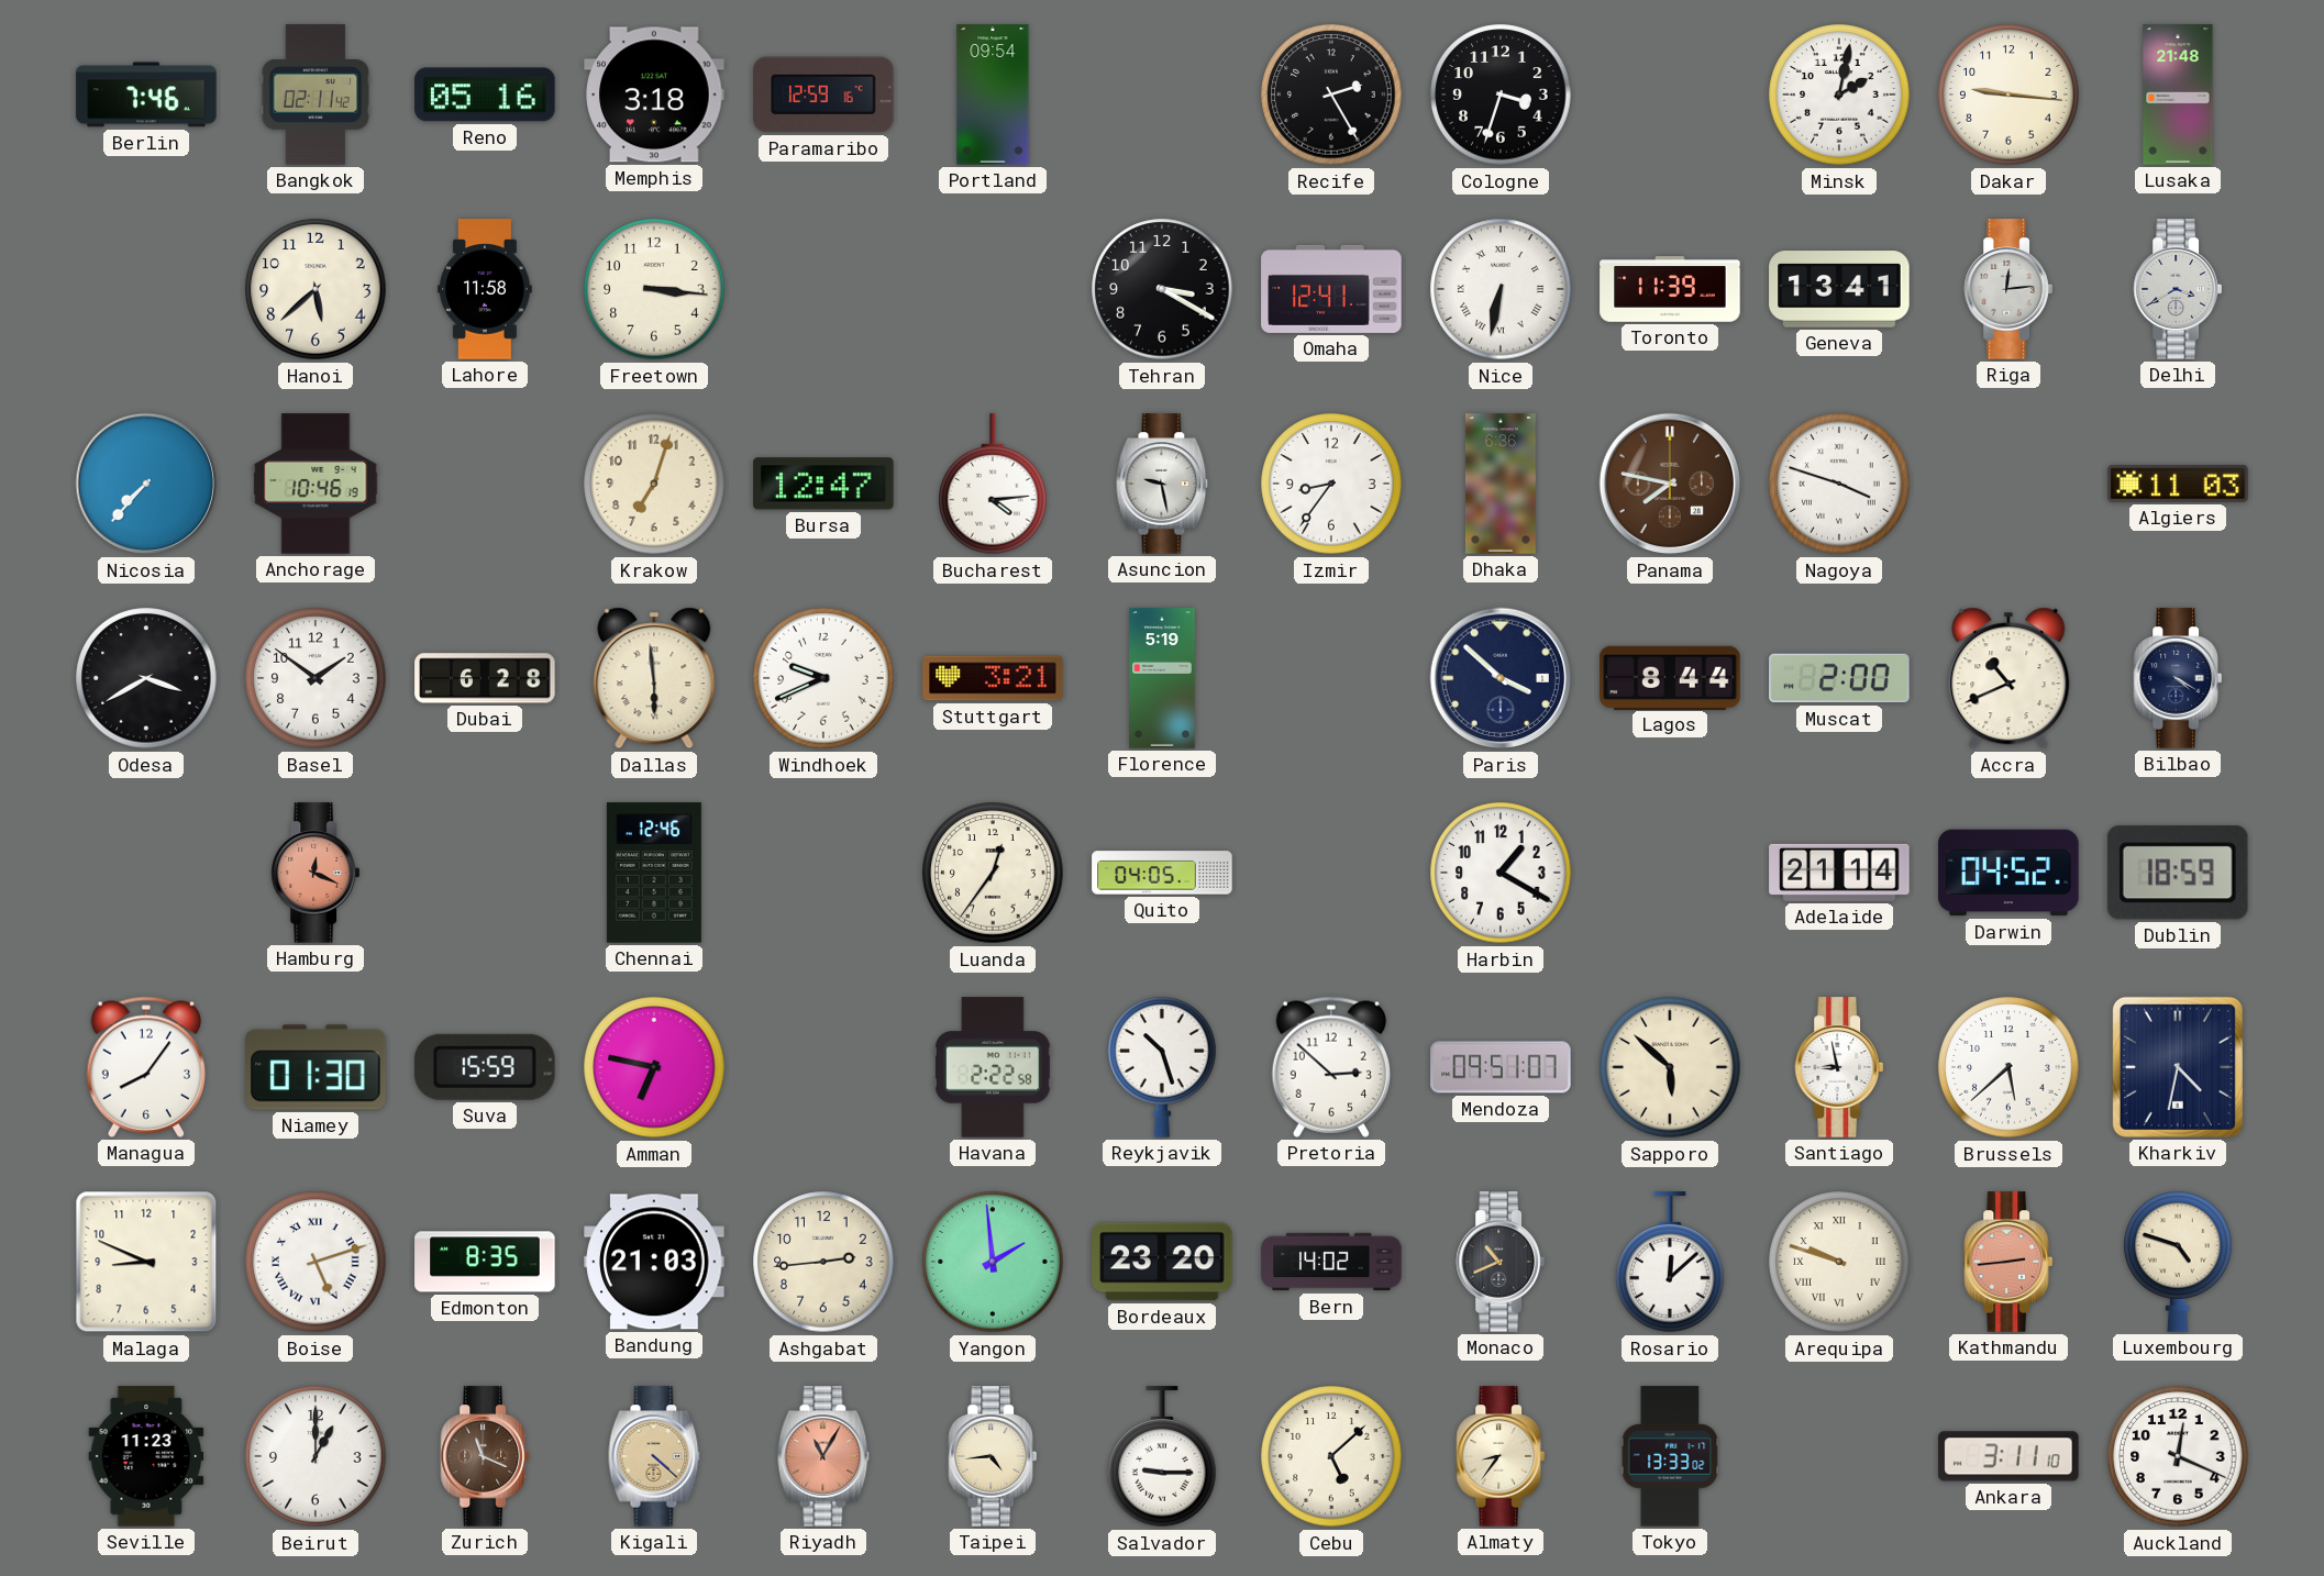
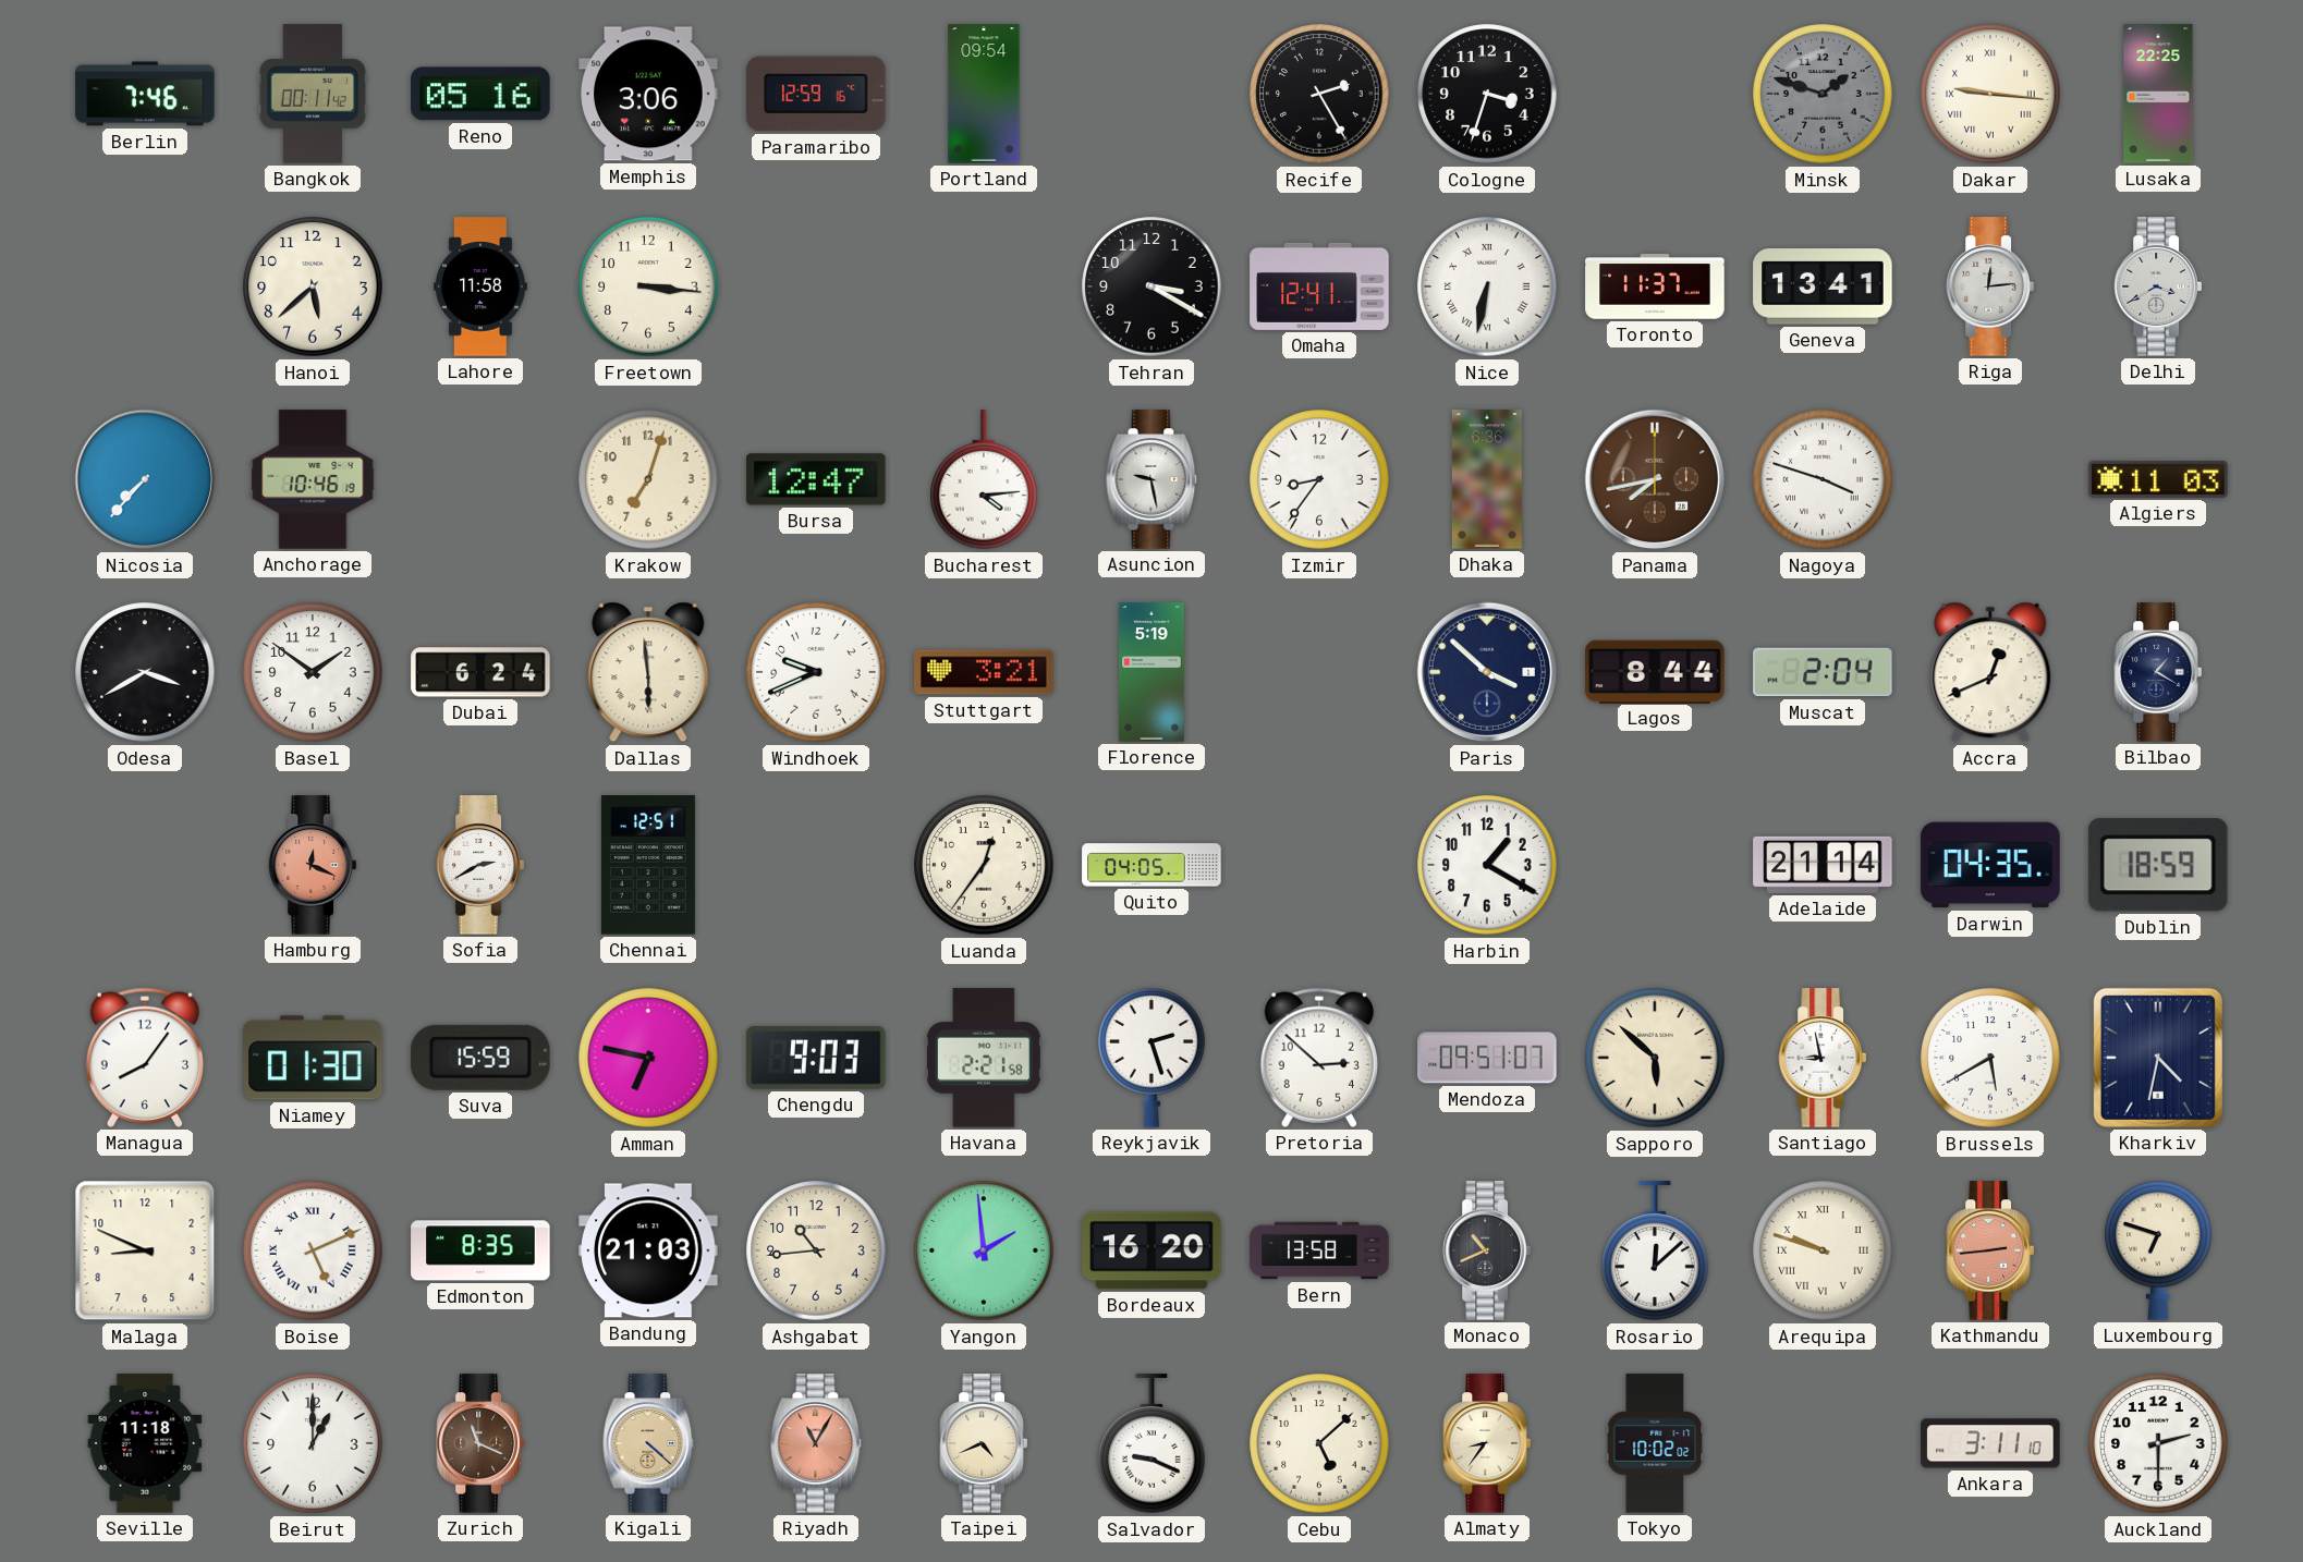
Bangkok: 02:11 -> 00:11
Memphis: 3:18 -> 3:06
Minsk: 2:02 -> 1:48
Minsk dial: white -> grey
Dakar numerals: Arabic -> Roman
Lusaka: 21:48 -> 22:25
Toronto: 11:39 -> 11:37
Panama: 7:47 -> 7:43
Dubai: 6:28 -> 6:24
Muscat: 2:00 -> 2:04
Accra: 10:41 -> 12:41
Bilbao: 4:20 -> 1:20
Sofia: none -> 2:40
Chennai: 12:46 -> 12:51
Darwin: 04:52 -> 04:35
Chengdu: none -> 9:03
Havana: 2:22 -> 2:21
Reykjavik: 10:27 -> 2:27
Brussels: 5:38 -> 5:40
Boise: 5:12 -> 5:11
Ashgabat: 2:44 -> 10:44
Bordeaux: 23:20 -> 16:20
Bern: 14:02 -> 13:58
Luxembourg: 4:48 -> 6:48
Seville: 11:23 -> 11:18
Taipei: 4:44 -> 4:41
Salvador: 9:15 -> 9:19
Tokyo: 13:33 -> 10:02
Auckland: 12:19 -> 2:30
